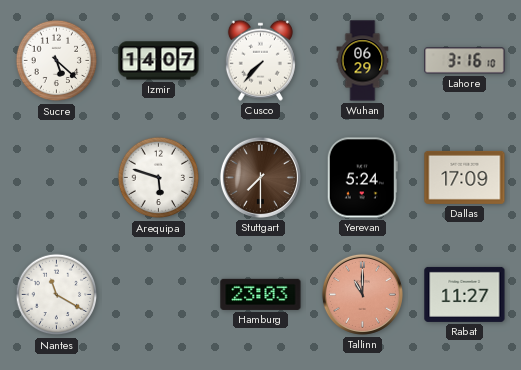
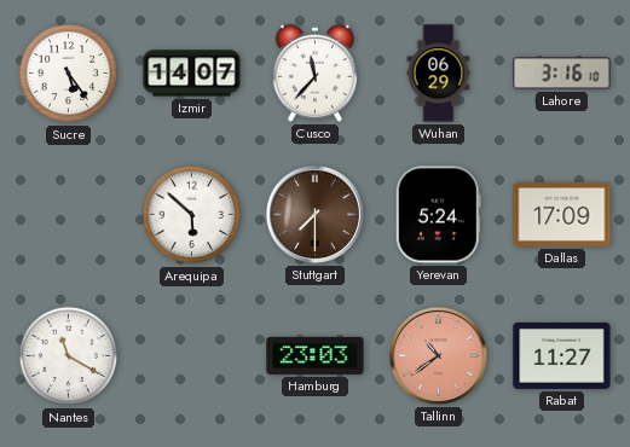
Sucre: 5:22 -> 5:24
Cusco: 7:37 -> 11:37
Arequipa: 5:48 -> 5:52
Tallinn: 11:00 -> 10:39
